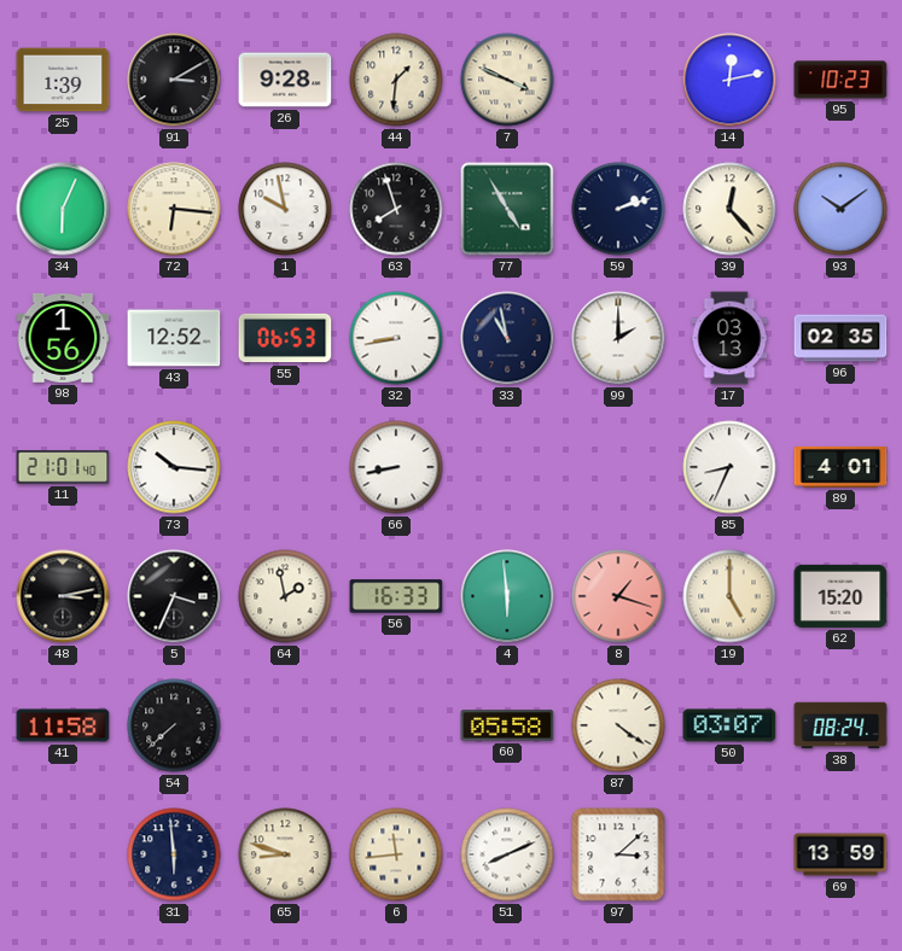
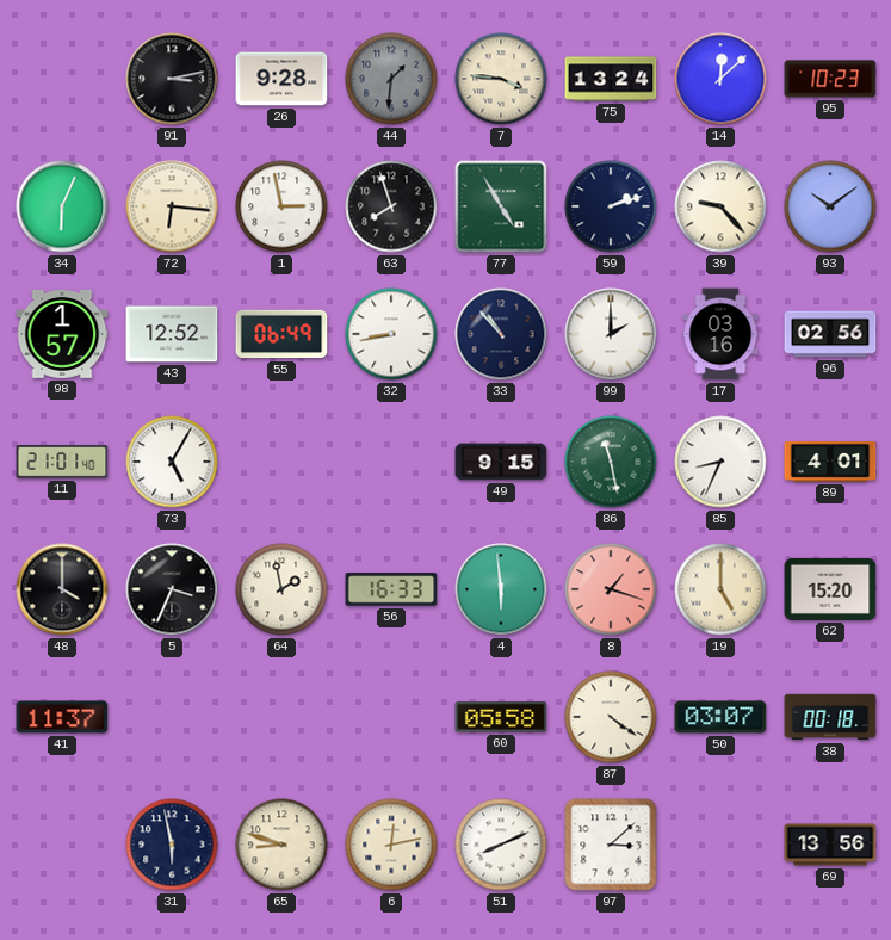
25: 1:39 -> none
91: 3:10 -> 3:13
44 dial: cream -> grey
7: 3:49 -> 3:46
75: none -> 13:24
14: 12:13 -> 12:08
1: 9:58 -> 2:58
39: 12:23 -> 9:23
98: 1:56 -> 1:57
55: 06:53 -> 06:49
33: 10:58 -> 10:53
17: 03:13 -> 03:16
96: 02:35 -> 02:56
73: 10:16 -> 5:05
66: 8:43 -> none
49: none -> 9:15
86: none -> 11:28
48: 3:13 -> 4:00
41: 11:58 -> 11:37
54: 7:38 -> none
38: 08:24 -> 00:18
31: 5:59 -> 5:58
6: 11:44 -> 12:13
69: 13:59 -> 13:56
